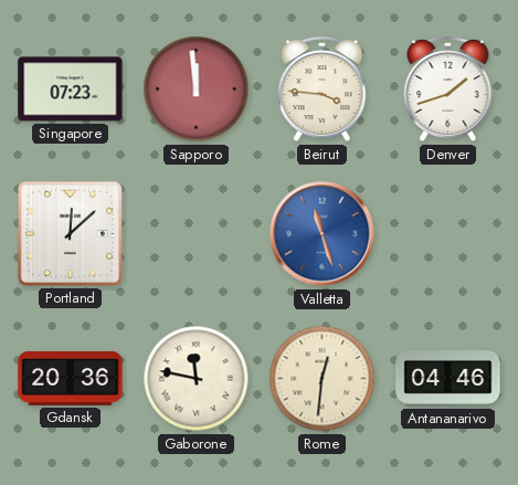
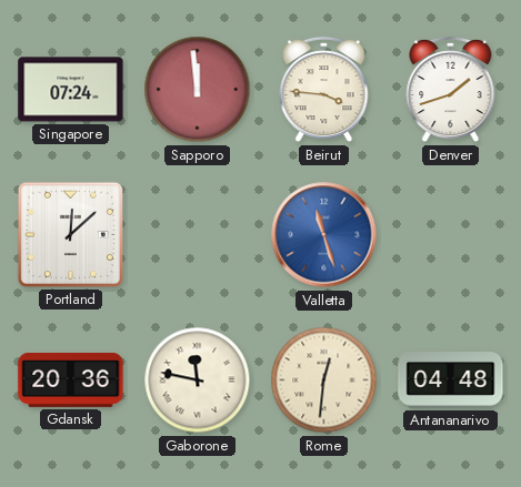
Singapore: 07:23 -> 07:24
Antananarivo: 04:46 -> 04:48
